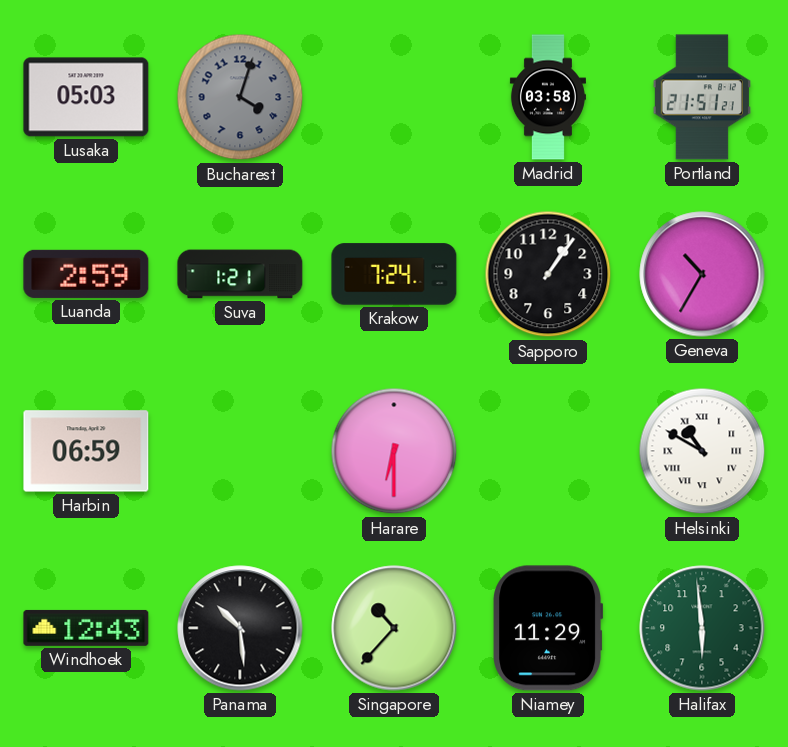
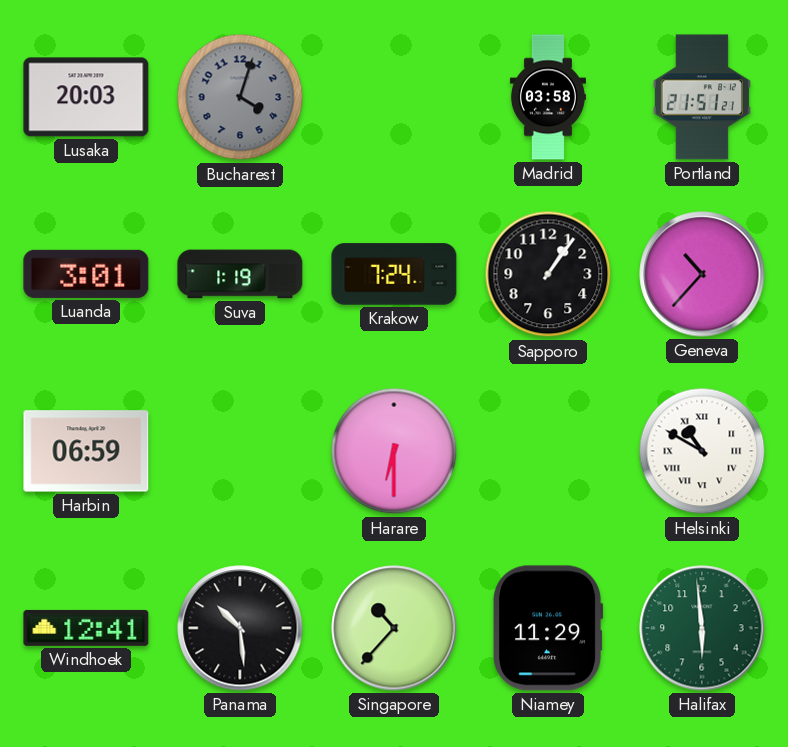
Lusaka: 05:03 -> 20:03
Luanda: 2:59 -> 3:01
Suva: 1:21 -> 1:19
Geneva: 10:35 -> 10:37
Windhoek: 12:43 -> 12:41
